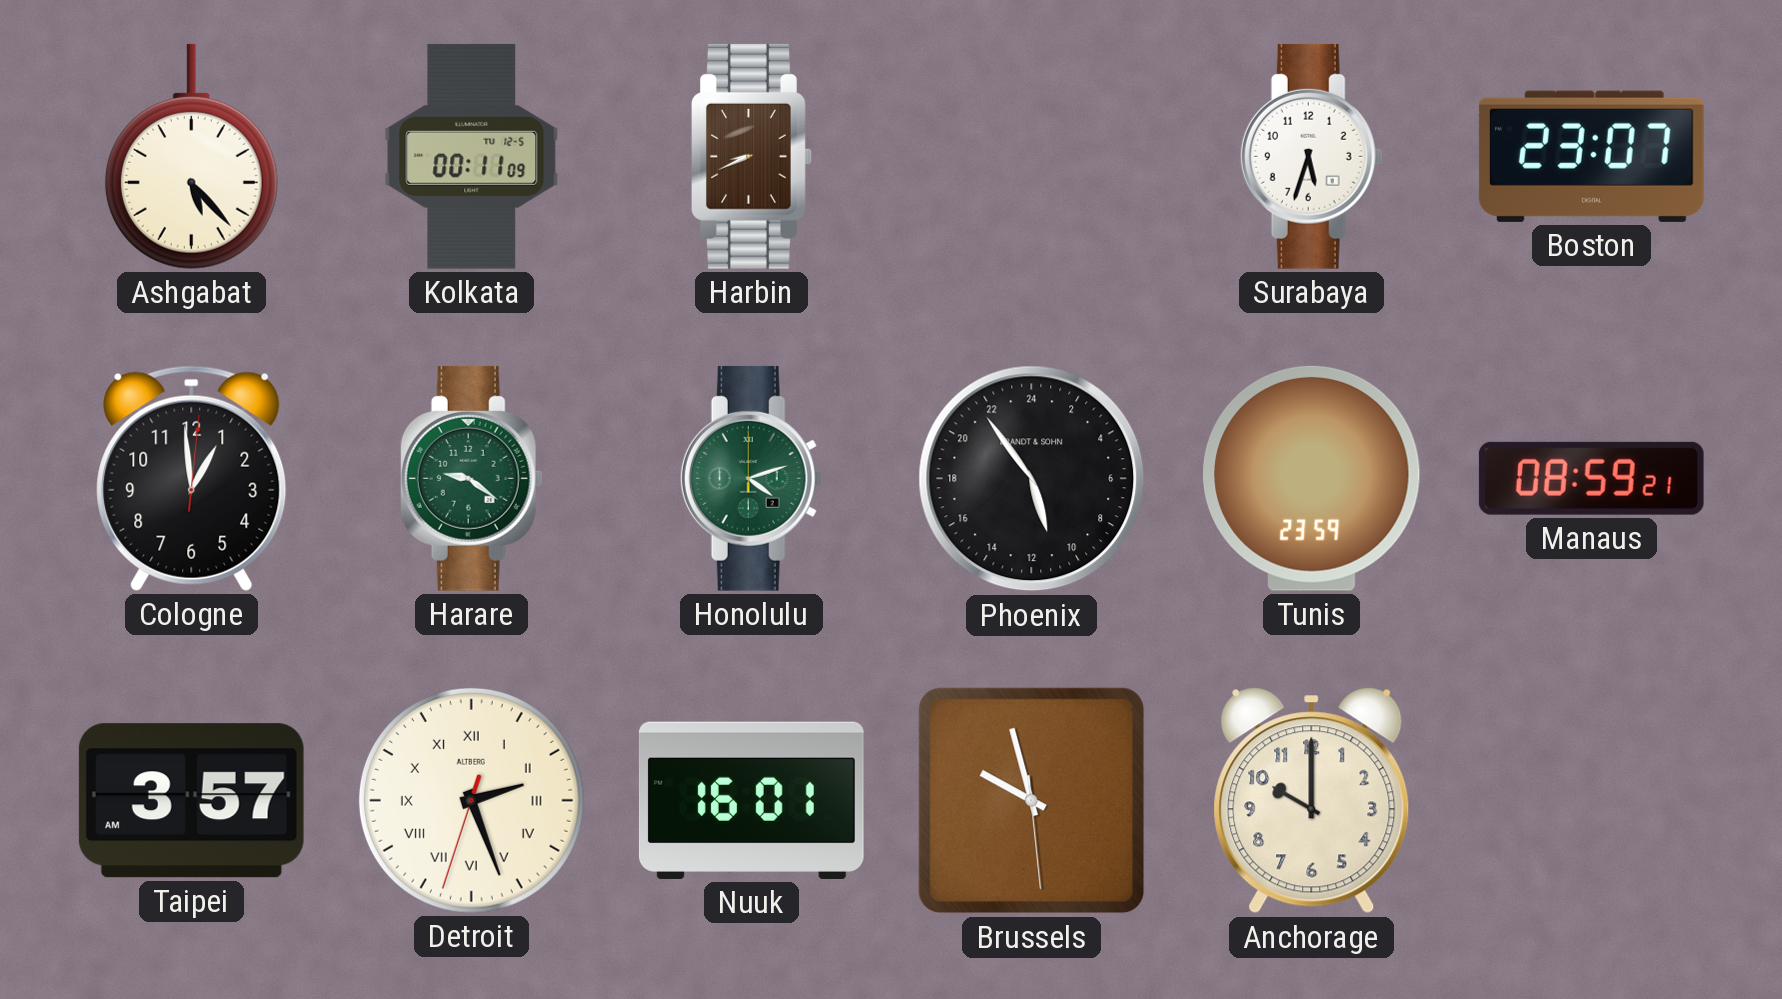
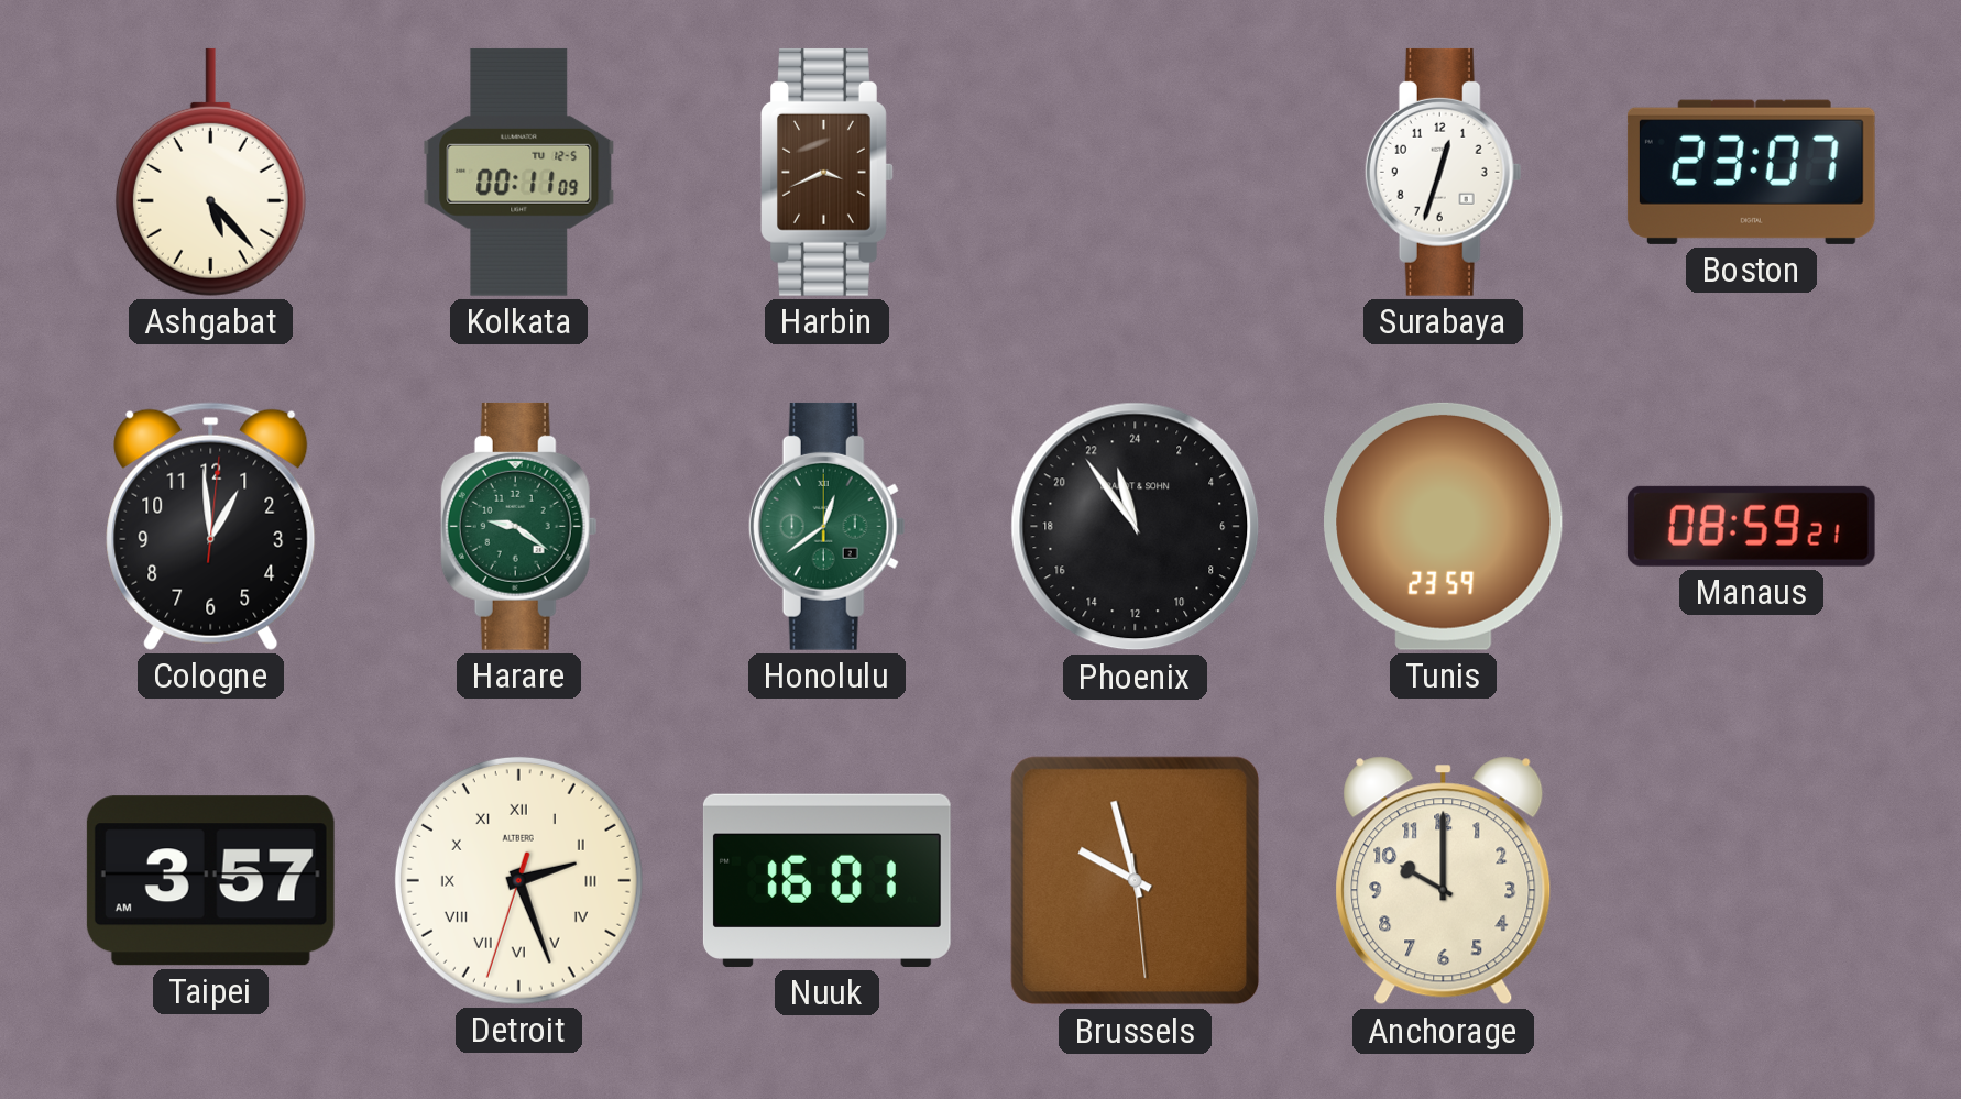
Harbin: 8:41 -> 3:41
Surabaya: 5:33 -> 12:33
Honolulu: 4:12 -> 12:39
Phoenix: 10:54 -> 22:54
